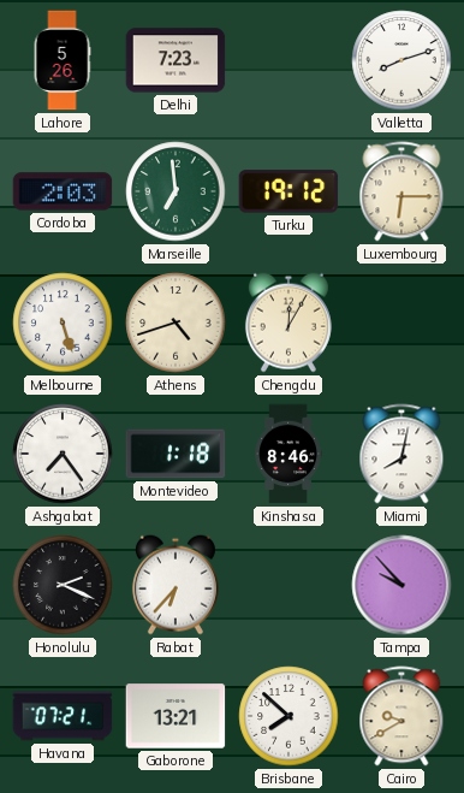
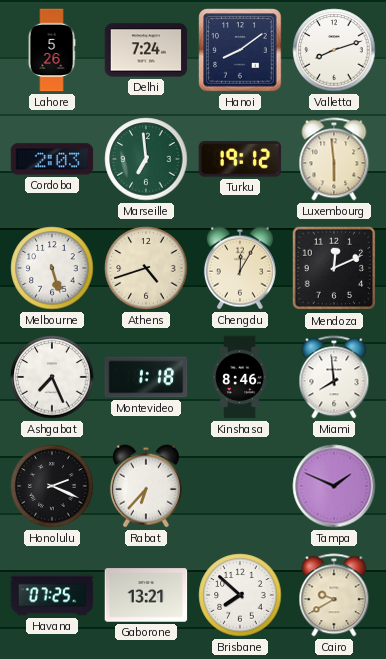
Delhi: 7:23 -> 7:24
Hanoi: none -> 8:09
Luxembourg: 6:15 -> 5:59
Mendoza: none -> 12:11
Ashgabat: 7:24 -> 7:26
Miami: 8:02 -> 7:59
Tampa: 9:53 -> 1:49
Havana: 07:21 -> 07:25
